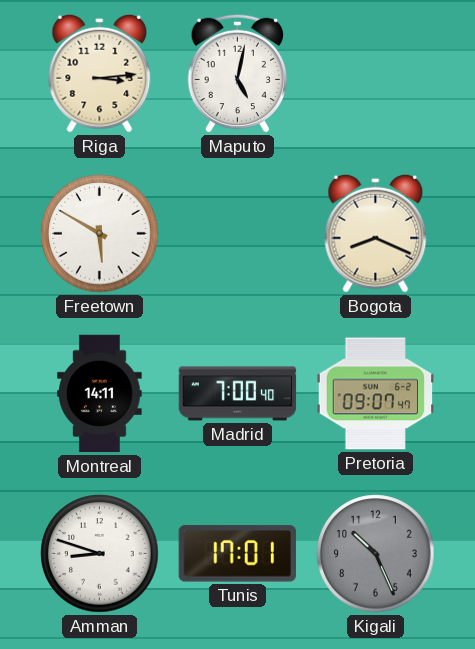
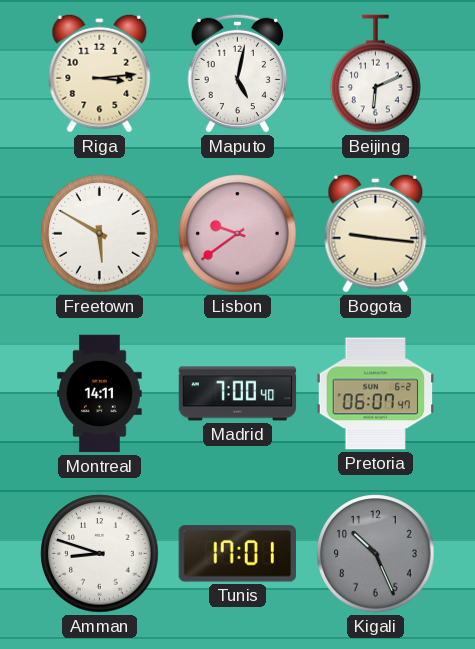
Beijing: none -> 6:11
Lisbon: none -> 9:39
Bogota: 8:19 -> 9:16
Pretoria: 09:07 -> 06:07
